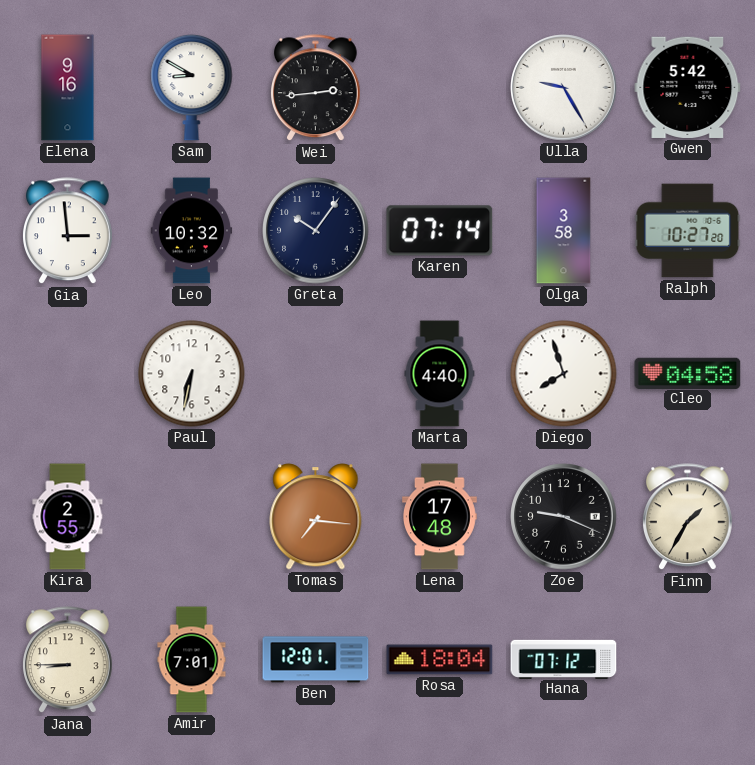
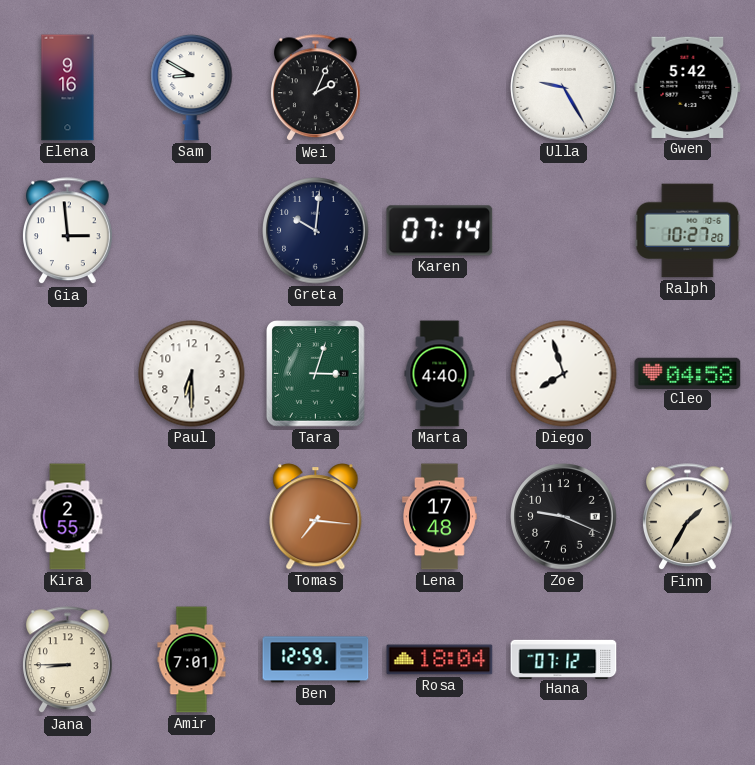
Wei: 2:44 -> 2:04
Leo: 10:32 -> none
Greta: 10:06 -> 10:01
Olga: 3:58 -> none
Paul: 6:32 -> 6:30
Tara: none -> 3:03
Ben: 12:01 -> 12:59
